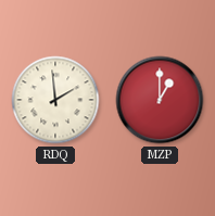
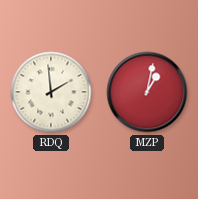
MZP: 1:00 -> 1:02
